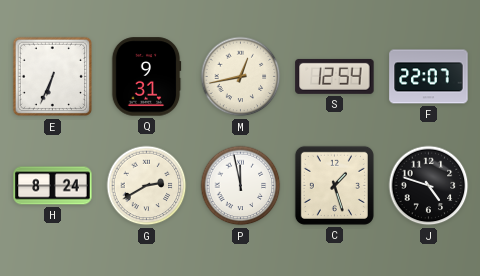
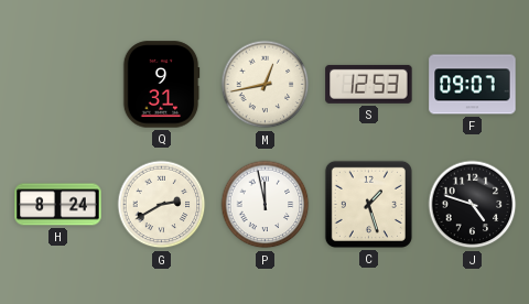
E: 6:34 -> none
S: 12:54 -> 12:53
F: 22:07 -> 09:07
